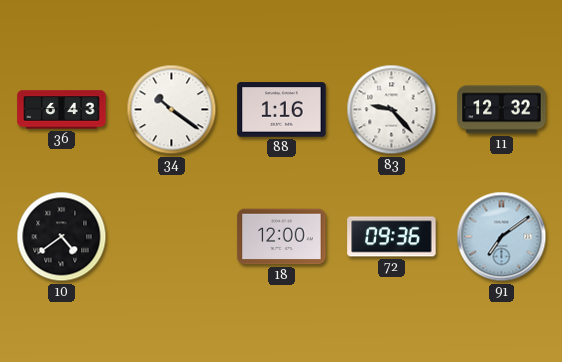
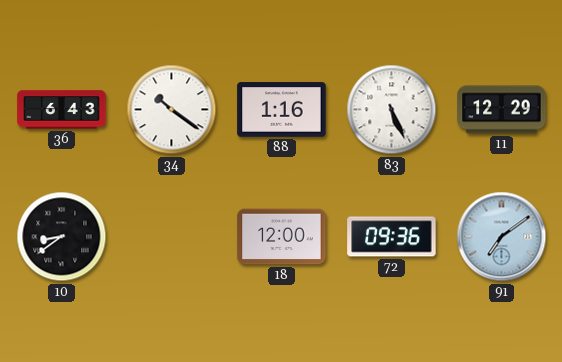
83: 9:23 -> 5:26
11: 12:32 -> 12:29
10: 4:39 -> 8:39
